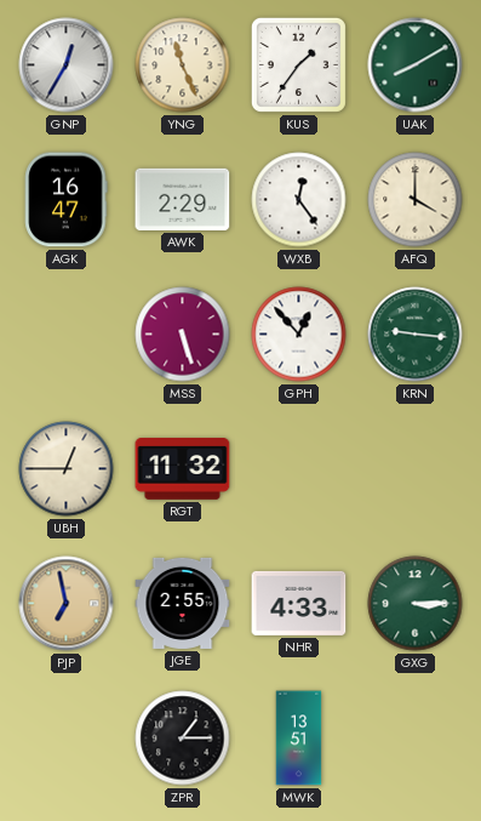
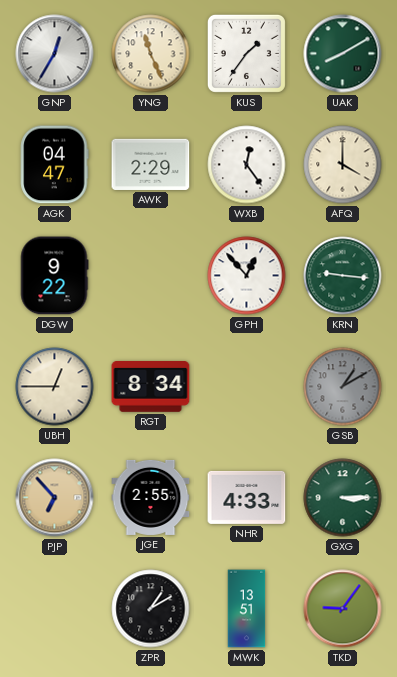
AGK: 16:47 -> 04:47
DGW: none -> 9:22
MSS: 5:27 -> none
RGT: 11:32 -> 8:34
GSB: none -> 1:10
PJP: 6:58 -> 6:53
ZPR: 1:15 -> 1:10
TKD: none -> 9:06
